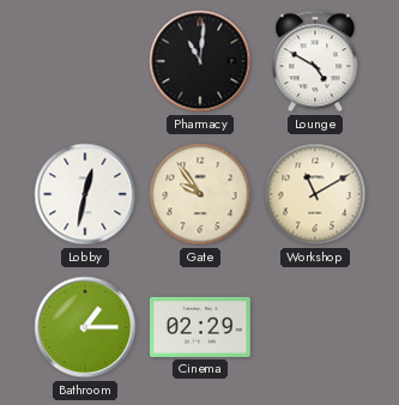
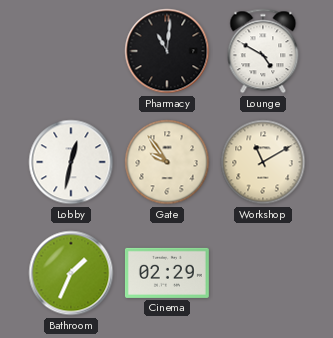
Bathroom: 1:15 -> 1:34
